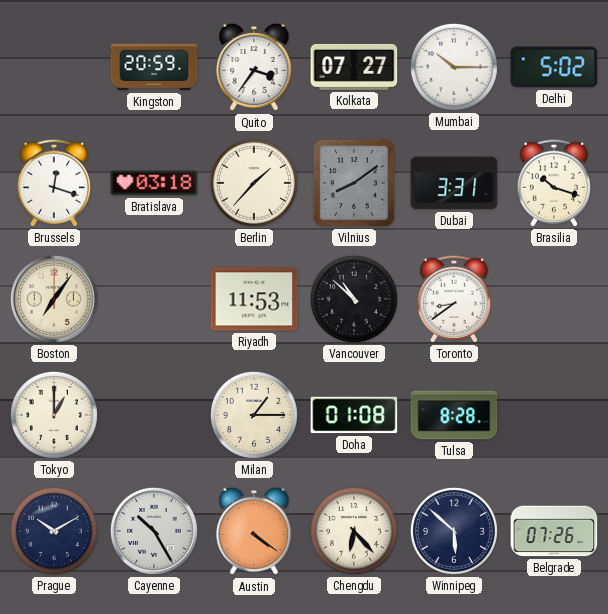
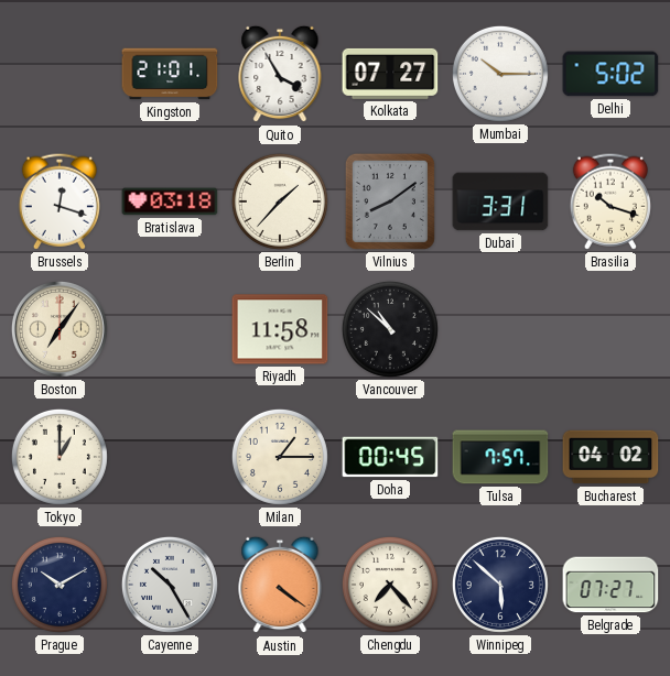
Kingston: 20:59 -> 21:01
Quito: 3:36 -> 3:55
Riyadh: 11:53 -> 11:58
Toronto: 8:39 -> none
Doha: 01:08 -> 00:45
Tulsa: 8:28 -> 7:57
Bucharest: none -> 04:02
Chengdu: 6:23 -> 7:23
Belgrade: 07:26 -> 07:27
